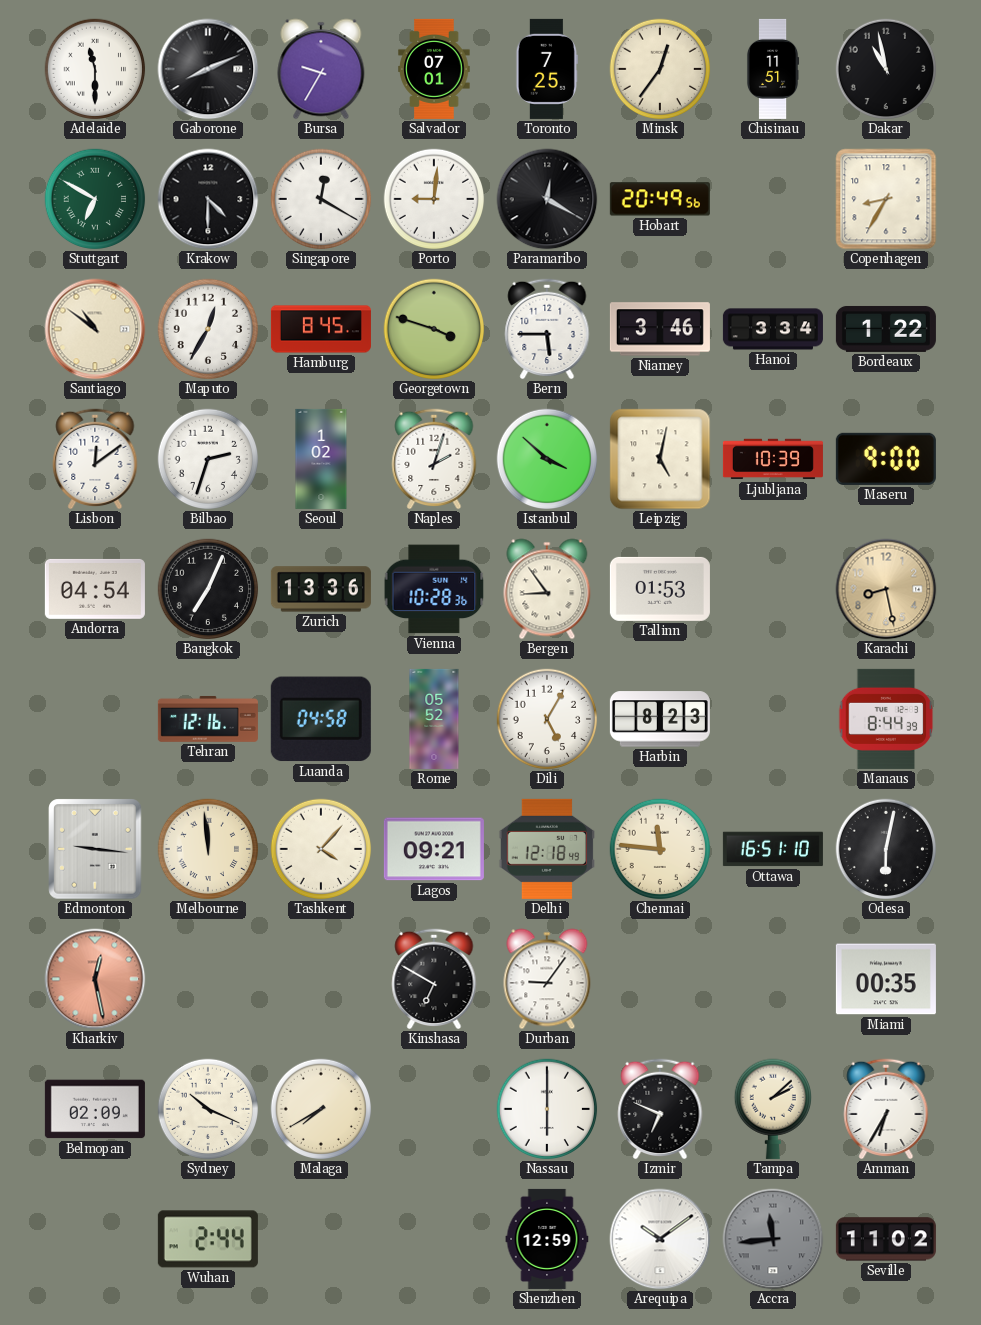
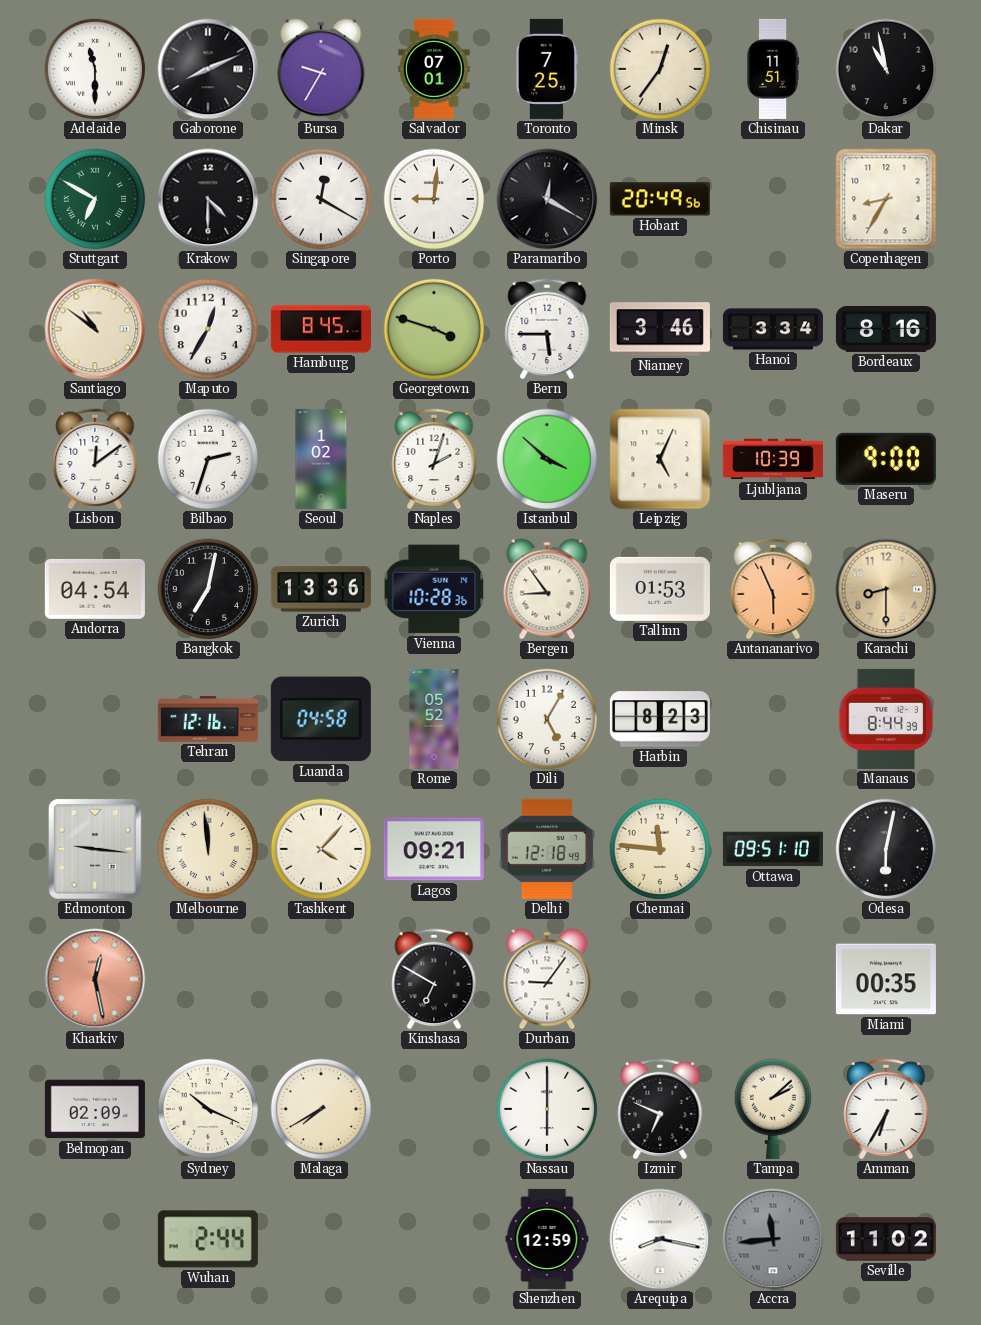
Bordeaux: 1:22 -> 8:16
Leipzig: 5:02 -> 5:04
Bangkok: 7:04 -> 7:02
Antananarivo: none -> 5:56
Karachi: 8:28 -> 8:30
Ottawa: 16:51 -> 09:51
Arequipa: 10:09 -> 8:17
